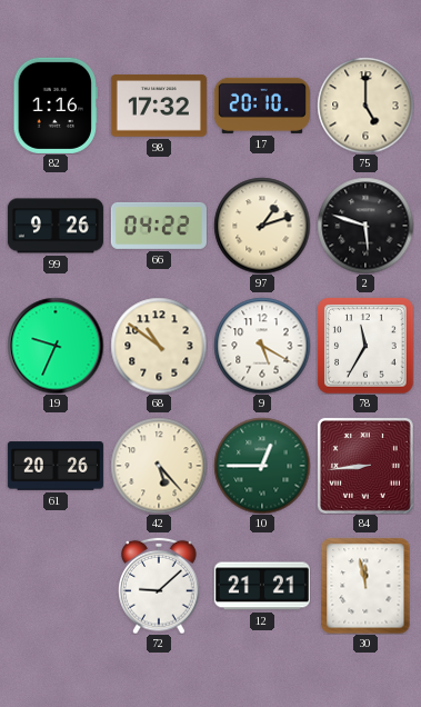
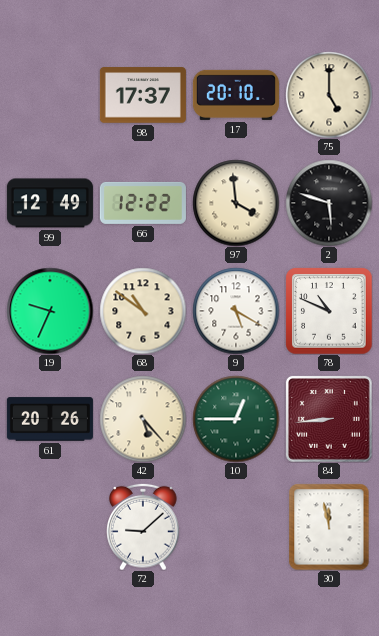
82: 1:16 -> none
98: 17:32 -> 17:37
99: 9:26 -> 12:49
66: 04:22 -> 12:22
97: 1:12 -> 3:59
78: 11:35 -> 10:49
12: 21:21 -> none
